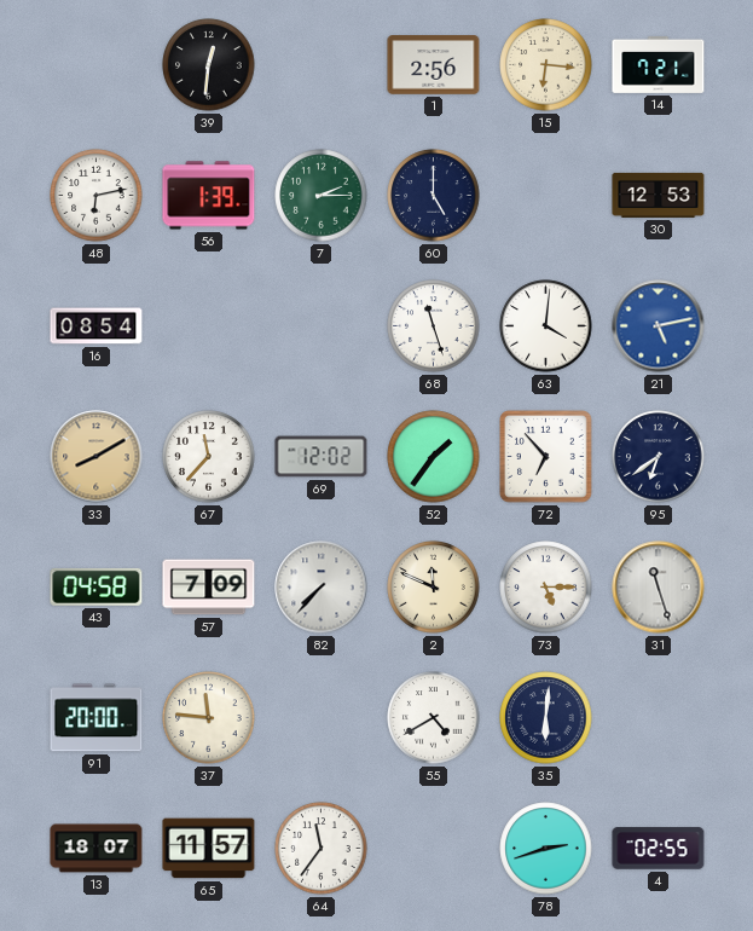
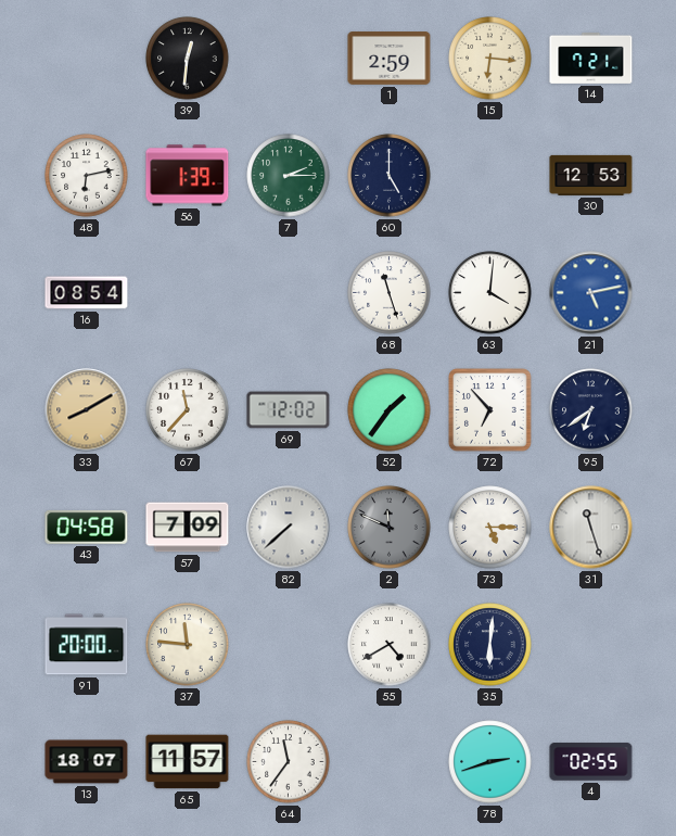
1: 2:56 -> 2:59
82: 7:37 -> 7:38
2 dial: cream -> grey
